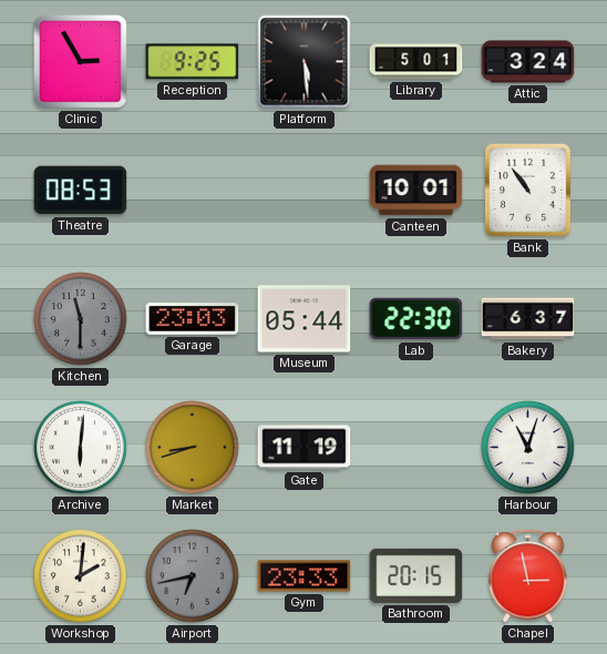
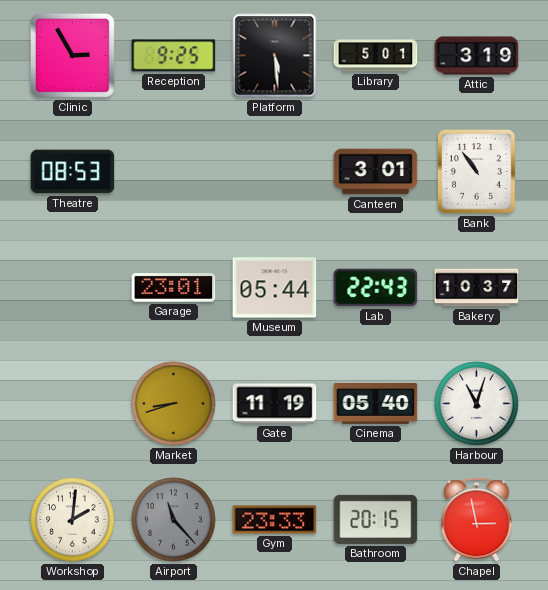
Attic: 3:24 -> 3:19
Canteen: 10:01 -> 3:01
Kitchen: 11:30 -> none
Garage: 23:03 -> 23:01
Lab: 22:30 -> 22:43
Bakery: 6:37 -> 10:37
Archive: 6:01 -> none
Cinema: none -> 05:40
Airport: 6:43 -> 11:23
